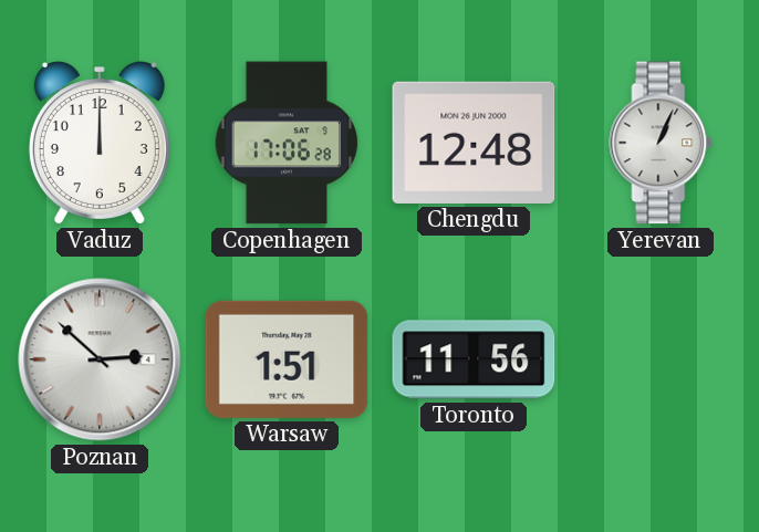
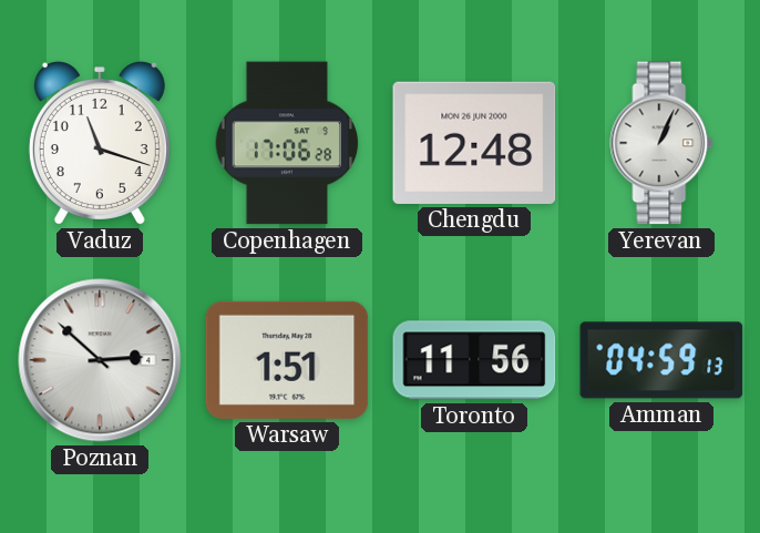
Vaduz: 12:00 -> 11:18
Amman: none -> 04:59
